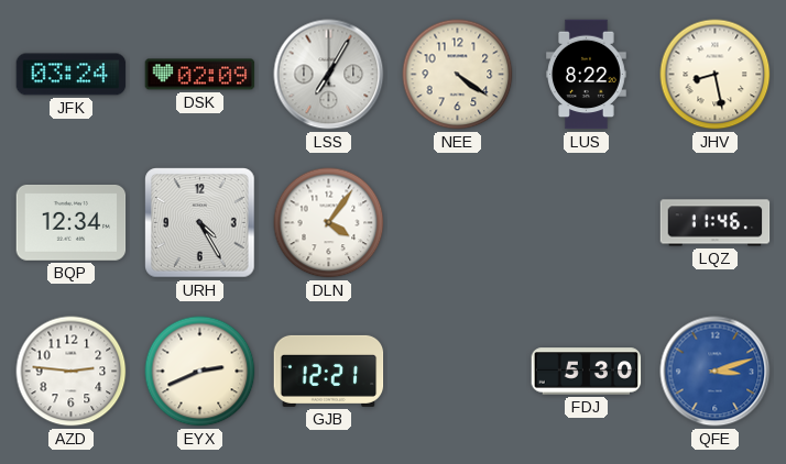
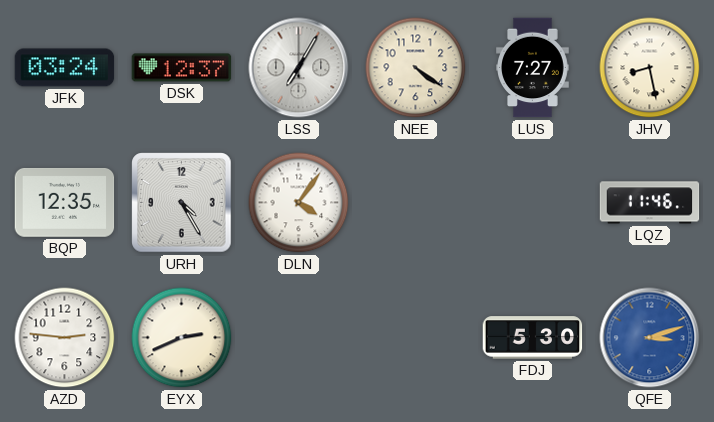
DSK: 02:09 -> 12:37
LUS: 8:22 -> 7:27
BQP: 12:34 -> 12:35
GJB: 12:21 -> none
